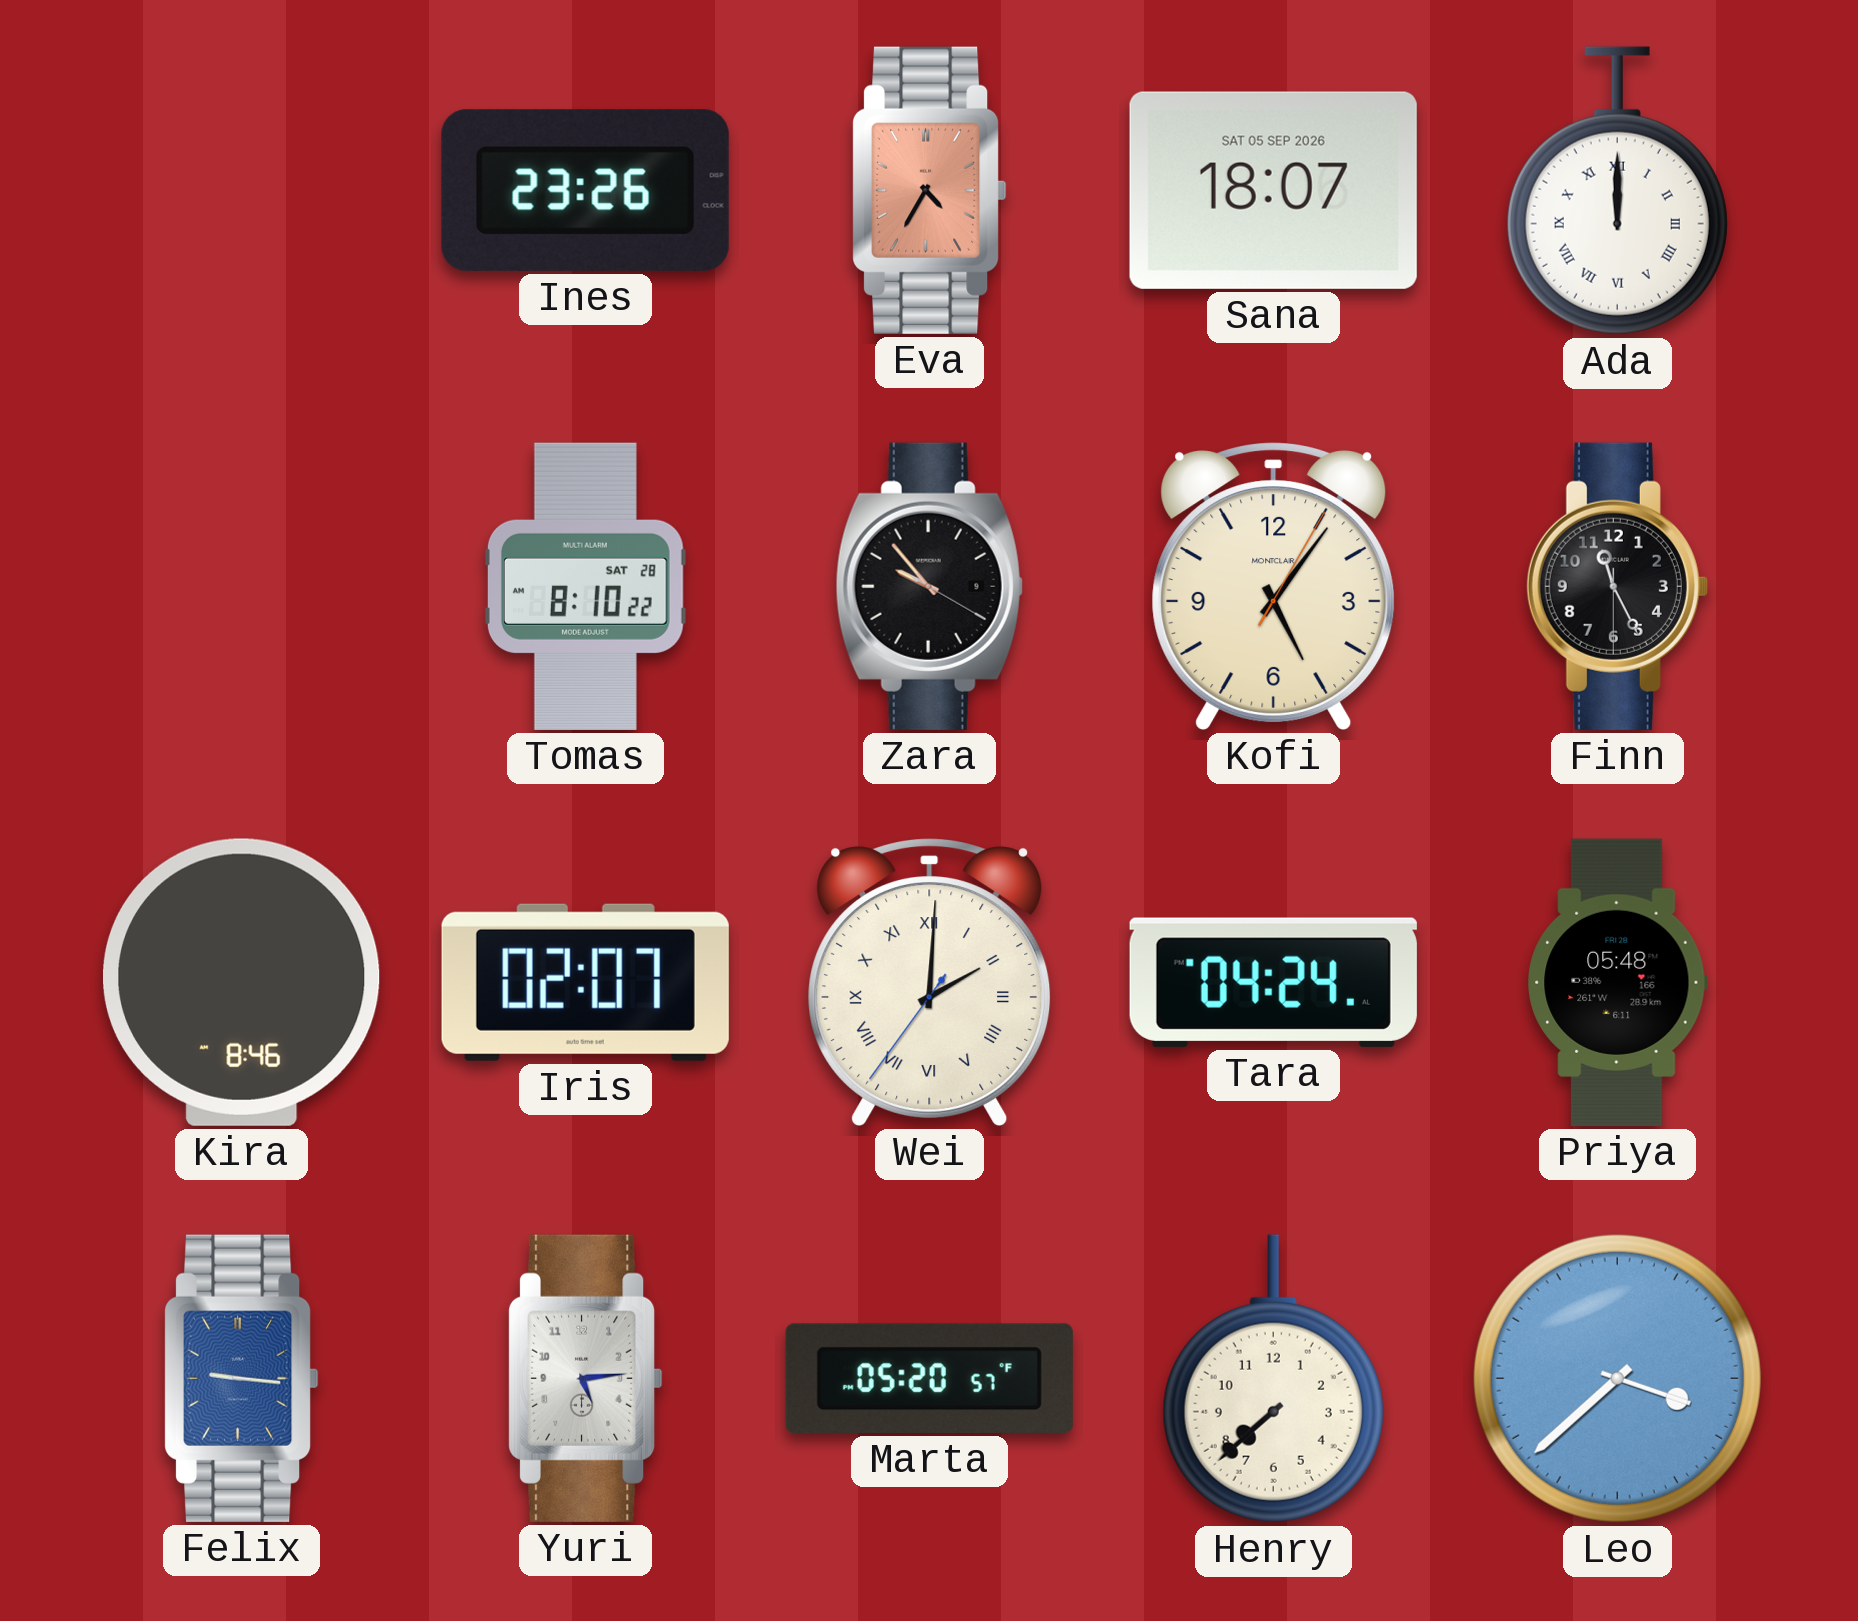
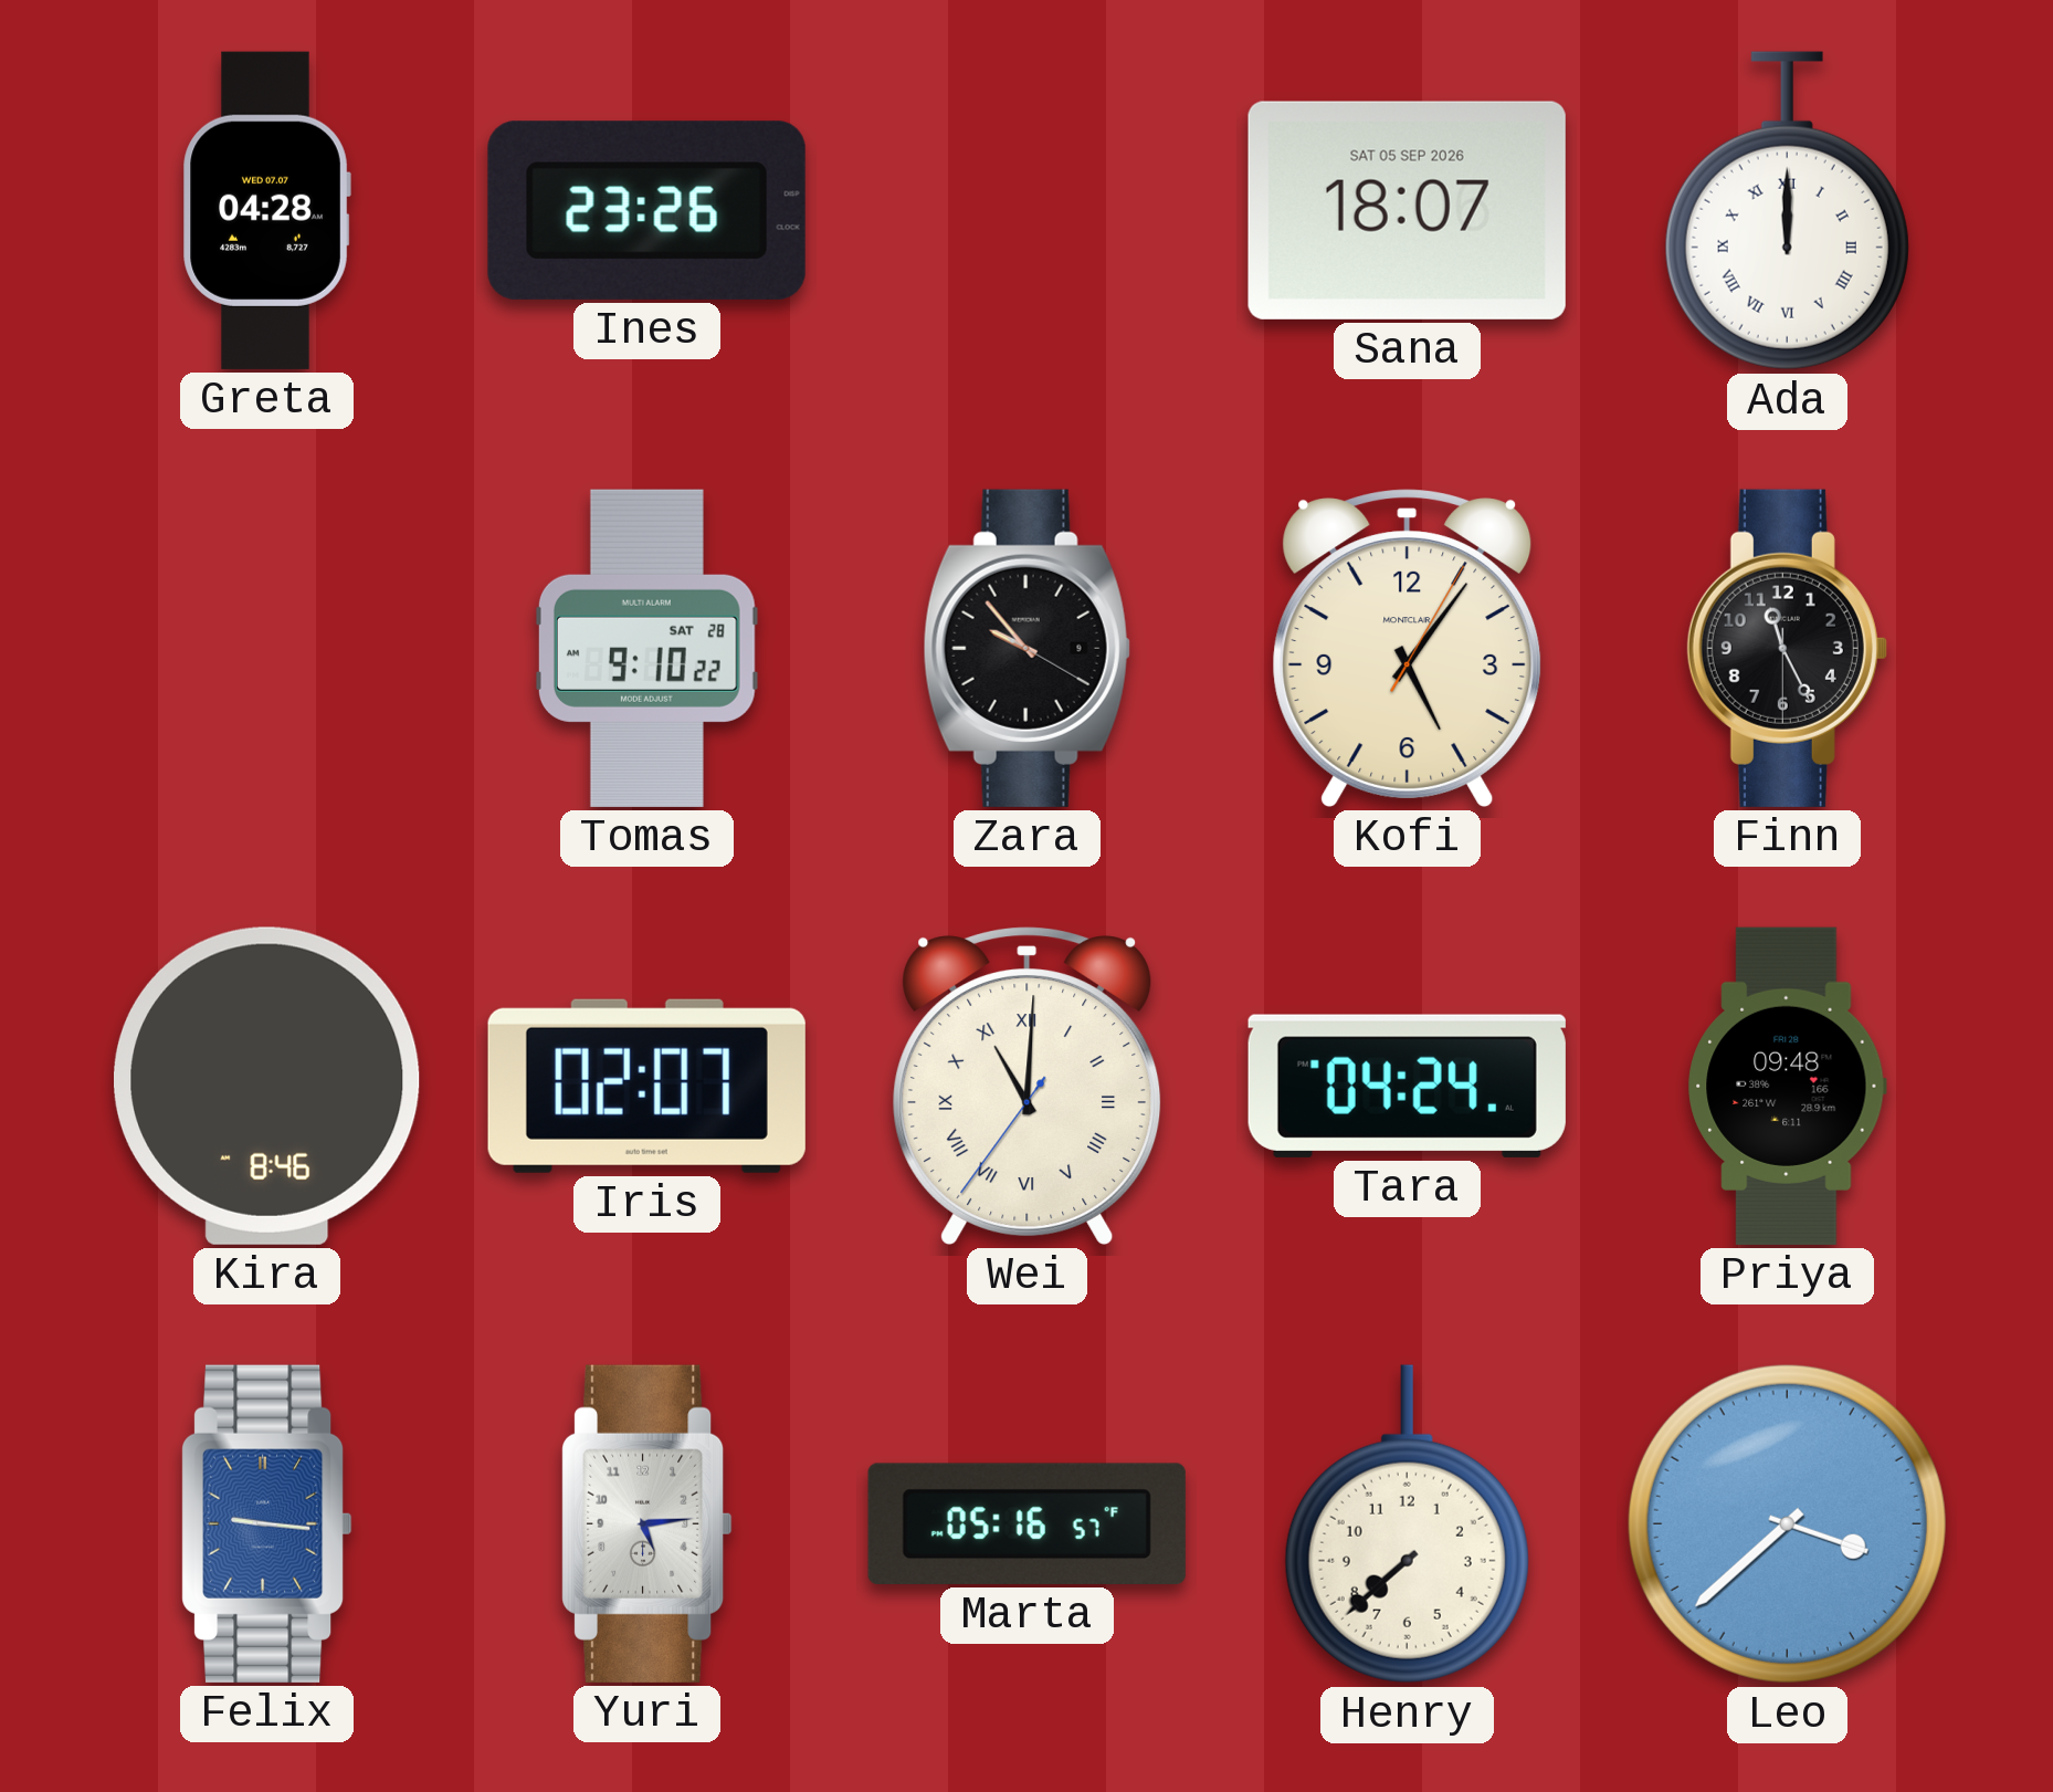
Greta: none -> 04:28
Eva: 4:35 -> none
Tomas: 8:10 -> 9:10
Wei: 2:00 -> 11:00
Priya: 05:48 -> 09:48
Marta: 05:20 -> 05:16
